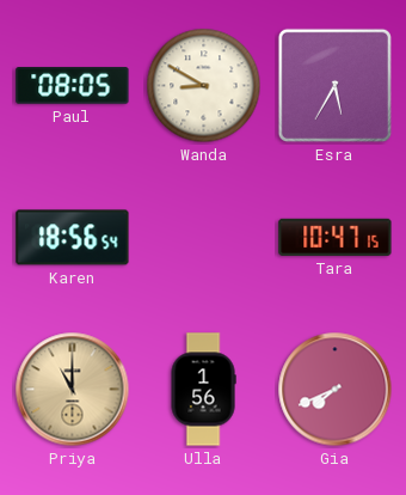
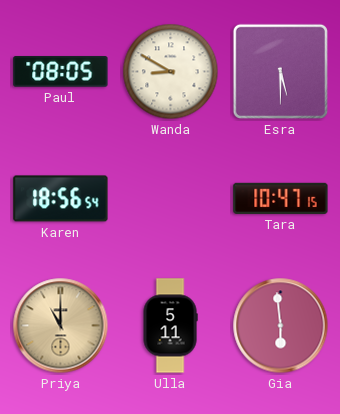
Esra: 5:35 -> 5:30
Ulla: 1:56 -> 5:11
Gia: 7:41 -> 5:59
